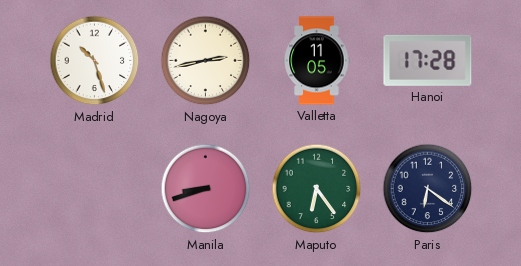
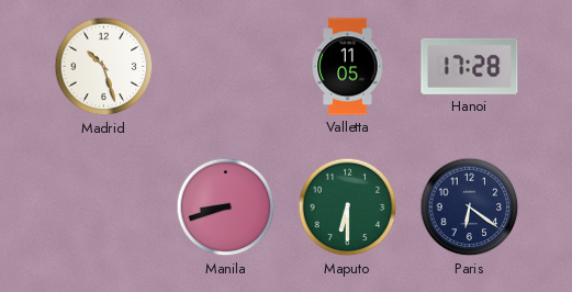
Nagoya: 2:43 -> none
Maputo: 6:24 -> 6:30
